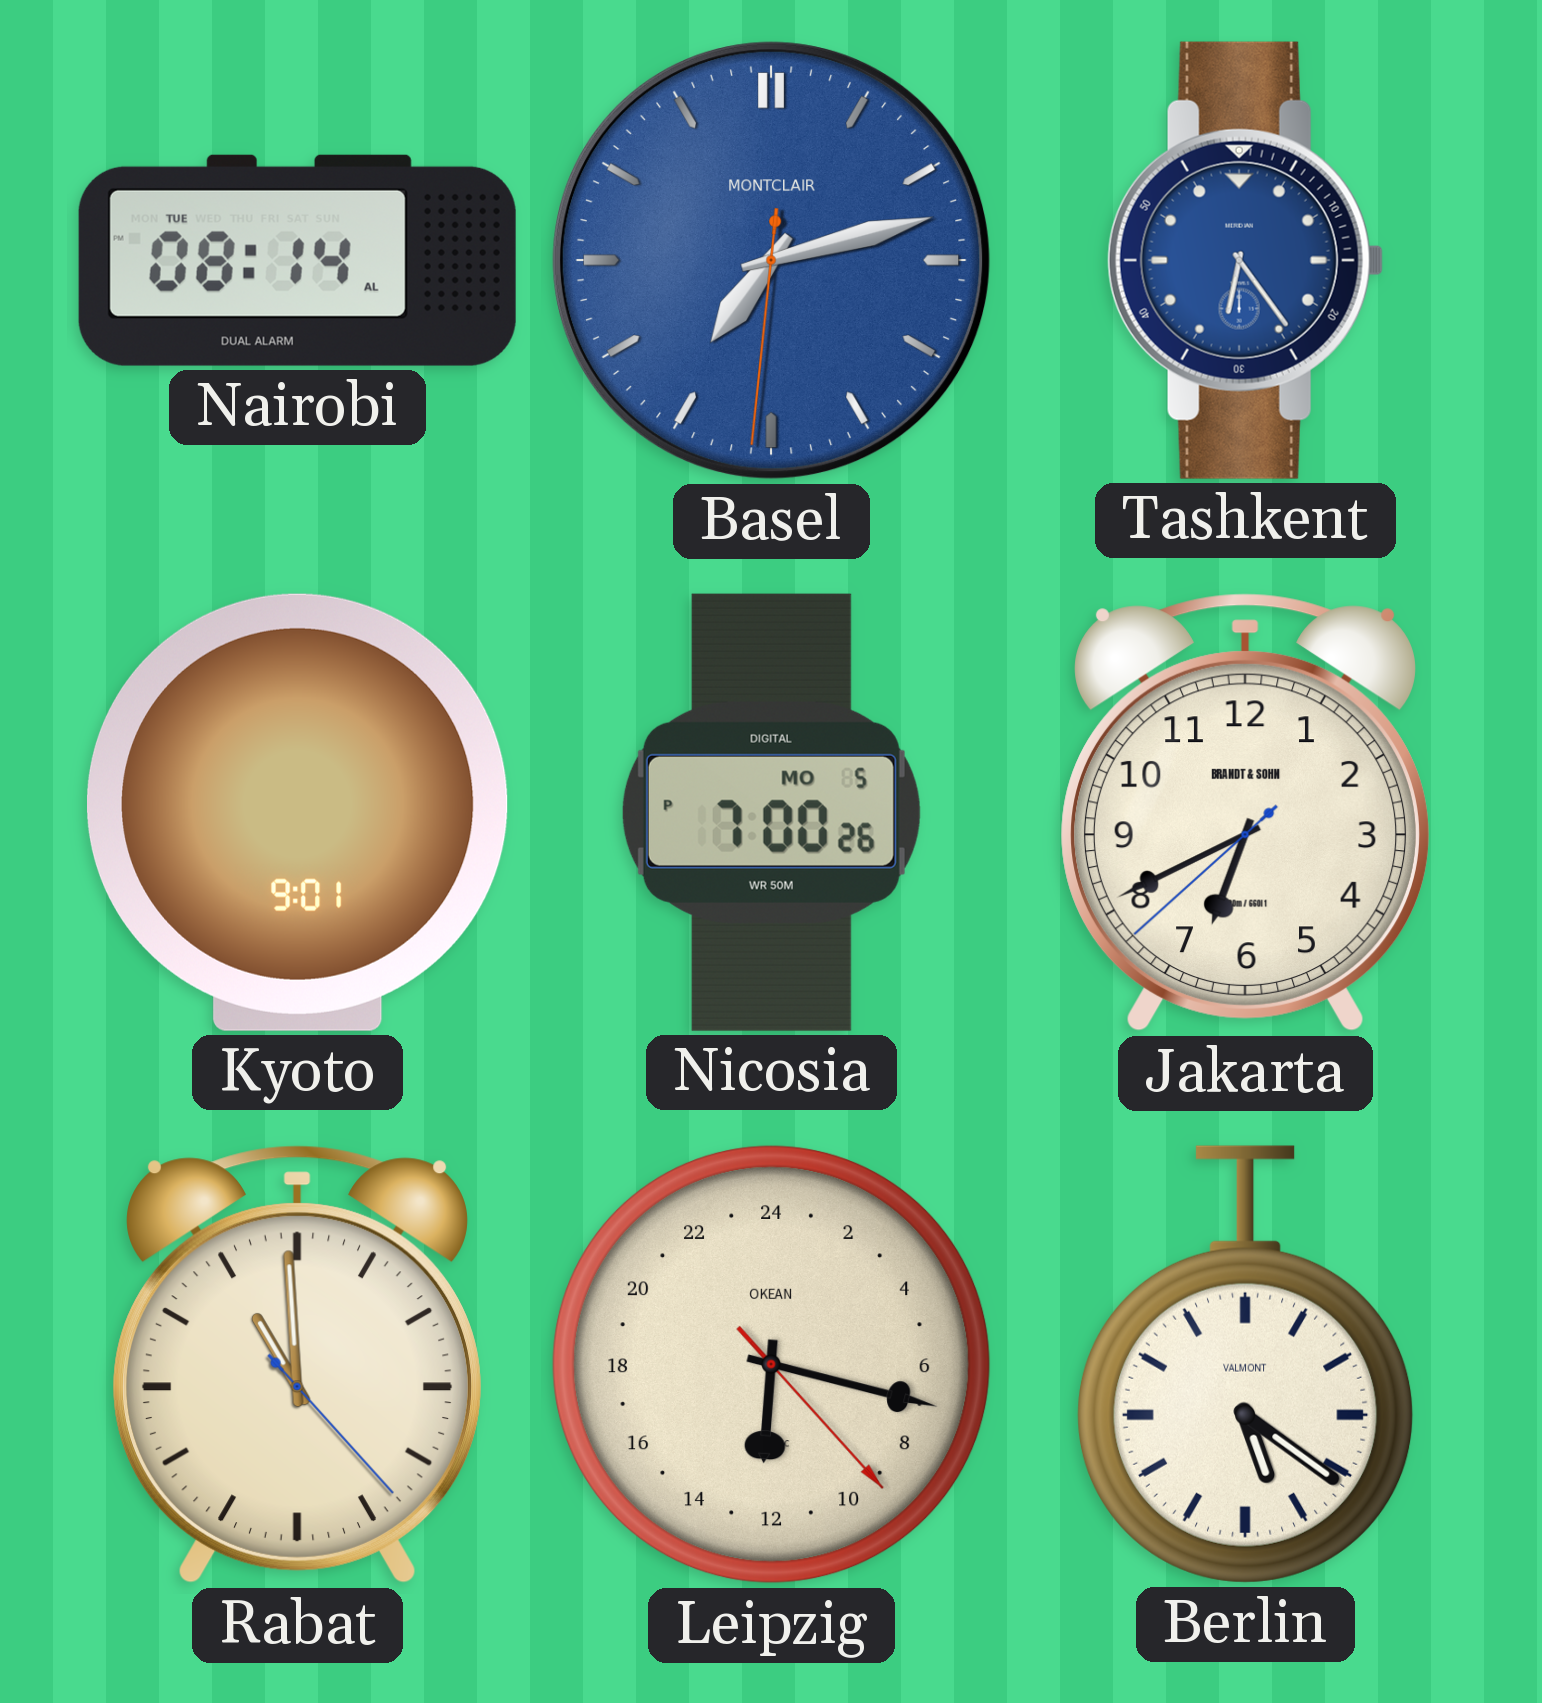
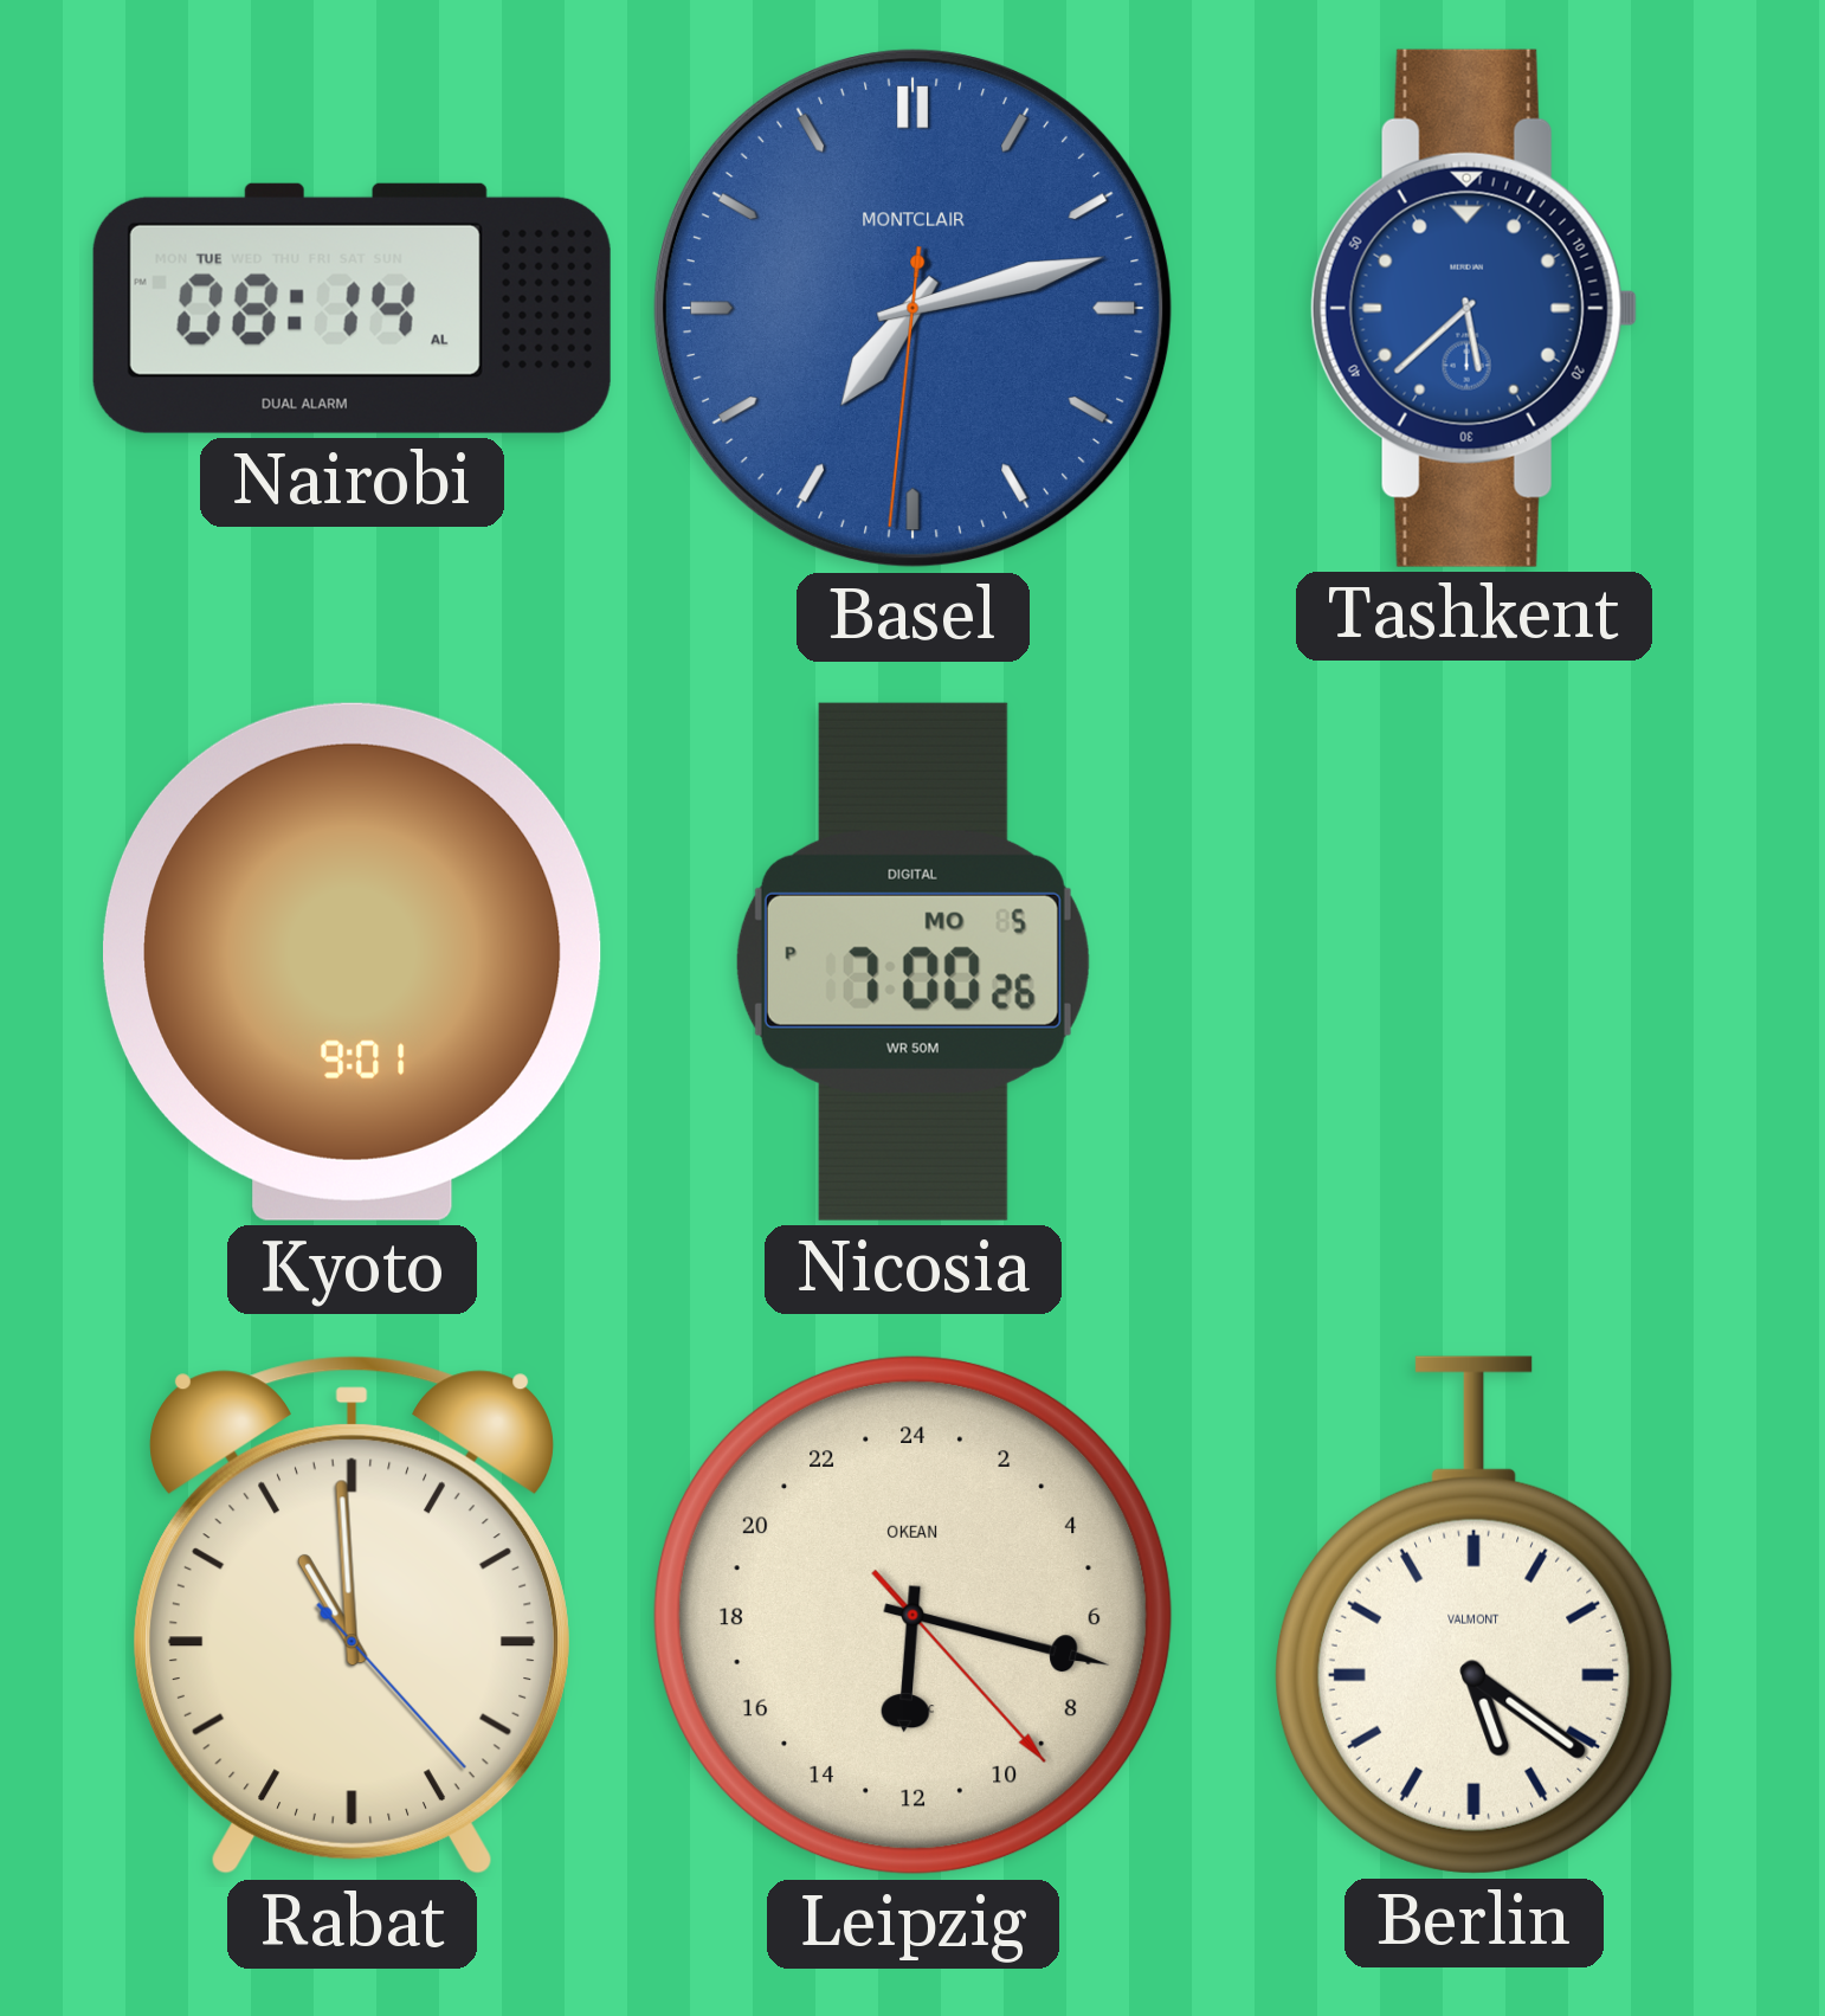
Tashkent: 6:24 -> 5:38
Jakarta: 6:40 -> none
